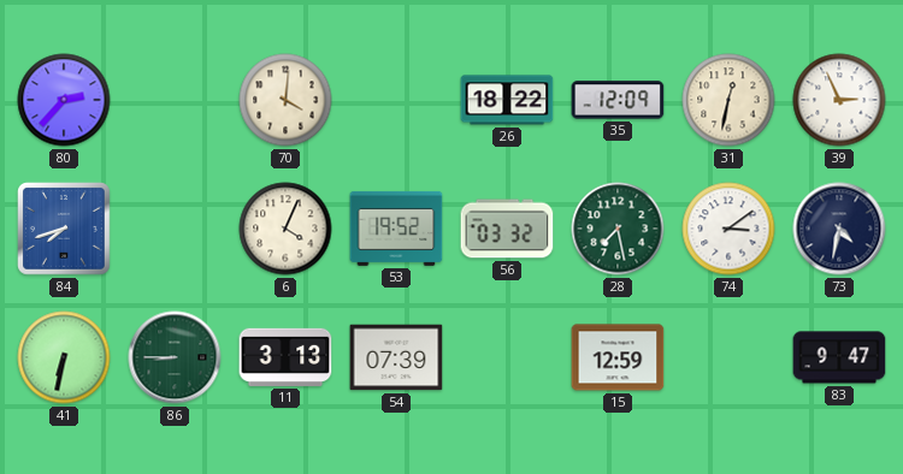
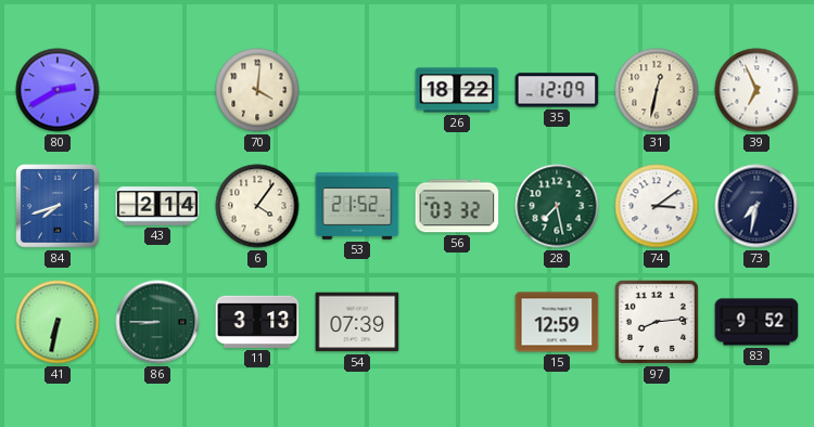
80: 2:37 -> 2:40
39: 2:56 -> 6:56
43: none -> 2:14
6: 4:04 -> 4:06
53: 19:52 -> 21:52
73: 4:32 -> 7:32
97: none -> 8:14
83: 9:47 -> 9:52
